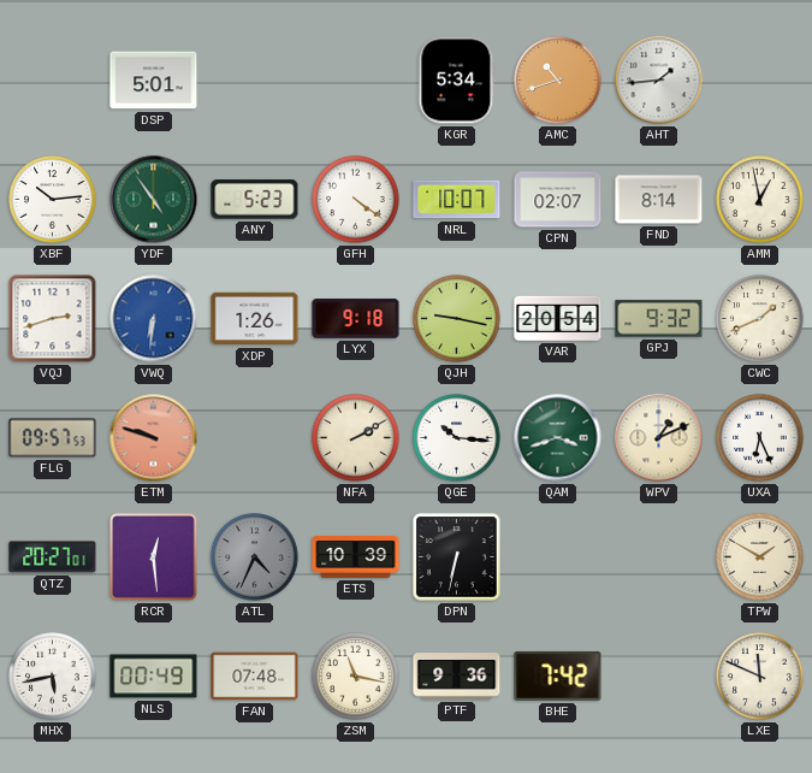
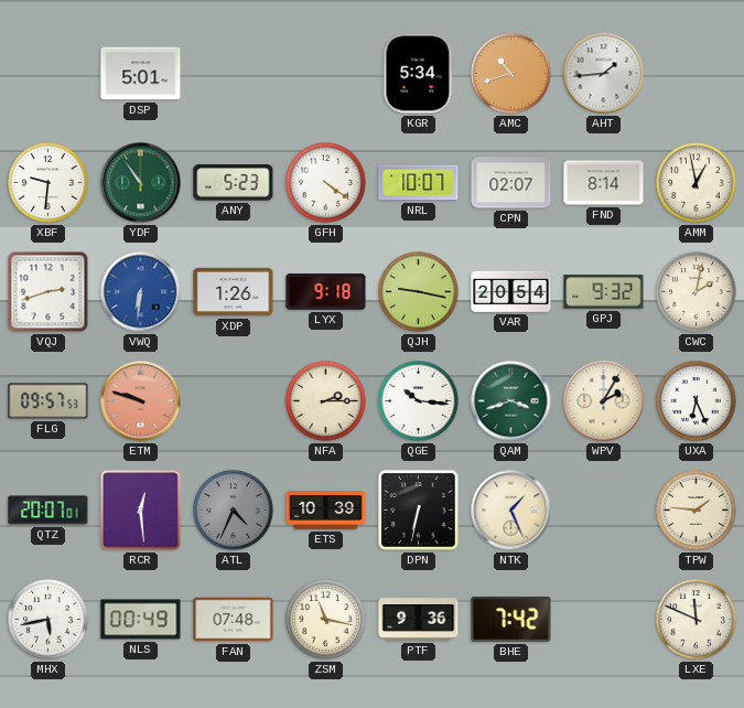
XBF: 10:14 -> 9:31
YDF: 4:54 -> 10:54
CWC: 1:41 -> 2:02
NFA: 2:10 -> 2:15
WPV: 1:11 -> 2:05
QTZ: 20:27 -> 20:07
NTK: none -> 1:26
TPW: 1:50 -> 1:46
